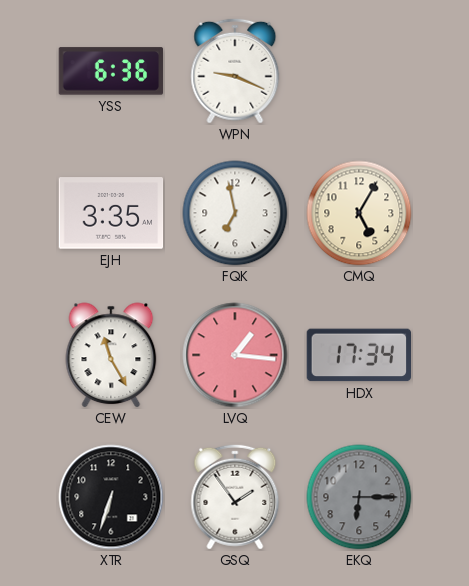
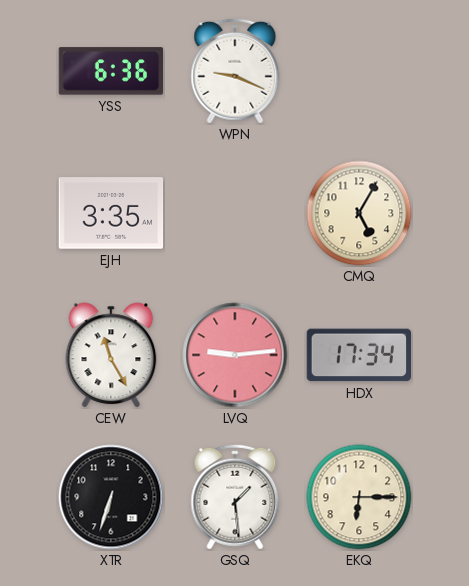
FQK: 6:58 -> none
LVQ: 1:16 -> 9:14
GSQ: 1:54 -> 1:29
EKQ dial: grey -> cream
